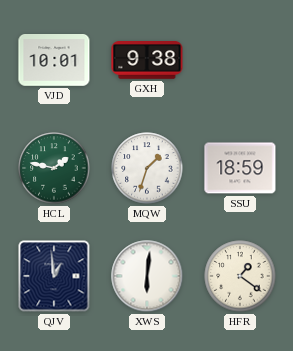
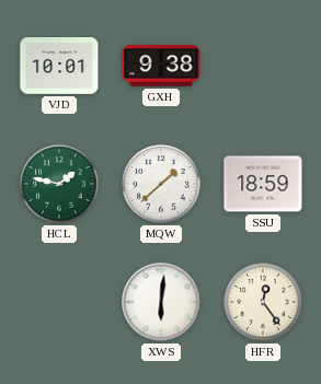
MQW: 1:33 -> 1:38
QJV: 12:59 -> none
HFR: 1:21 -> 12:24
